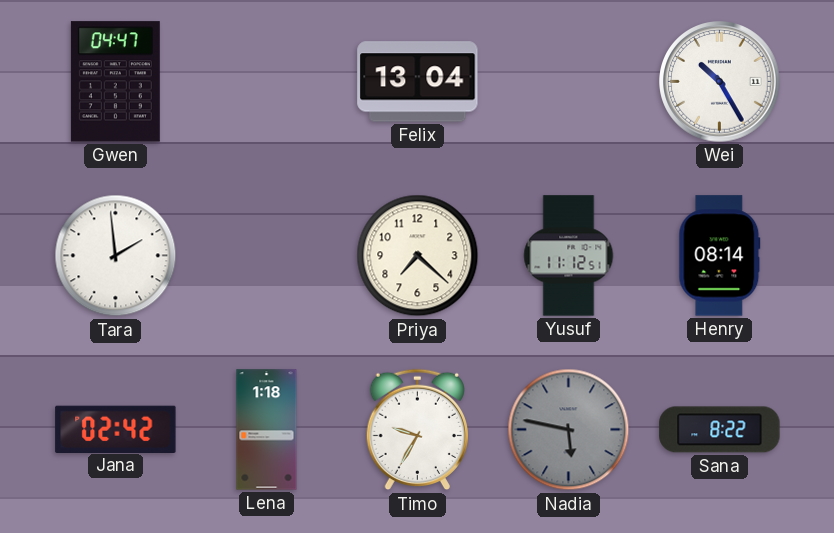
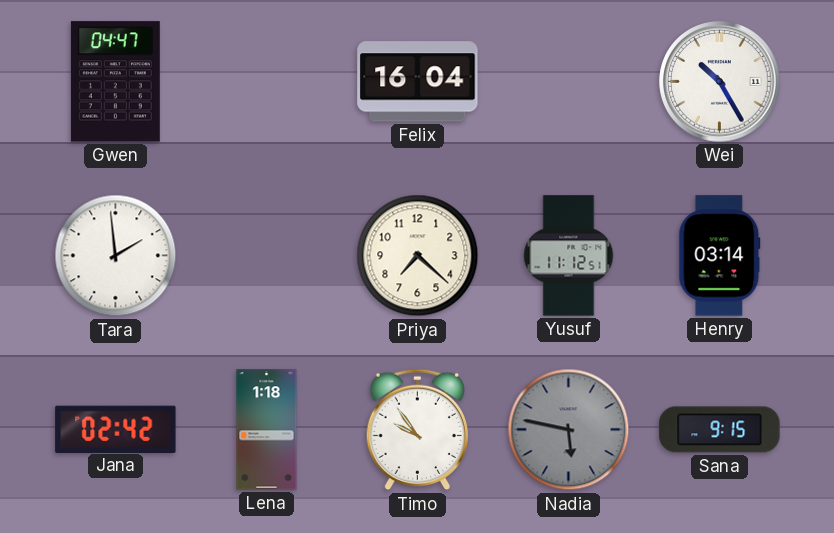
Felix: 13:04 -> 16:04
Henry: 08:14 -> 03:14
Timo: 9:35 -> 9:54
Sana: 8:22 -> 9:15
